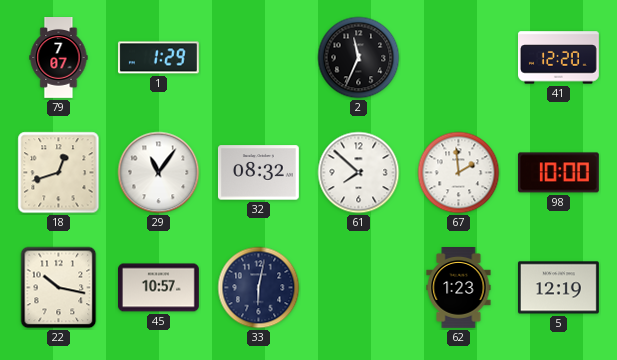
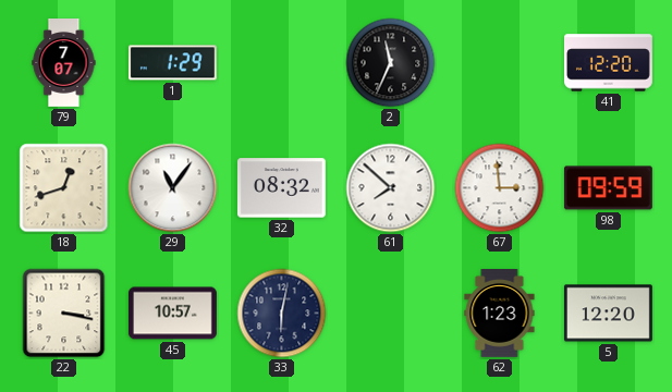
67: 1:59 -> 2:59
98: 10:00 -> 09:59
22: 10:17 -> 3:17
5: 12:19 -> 12:20
